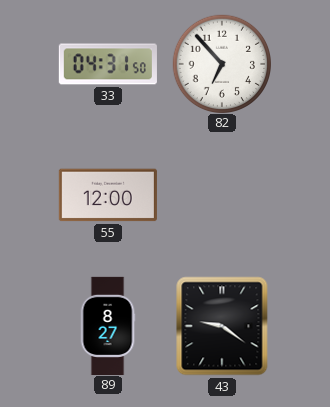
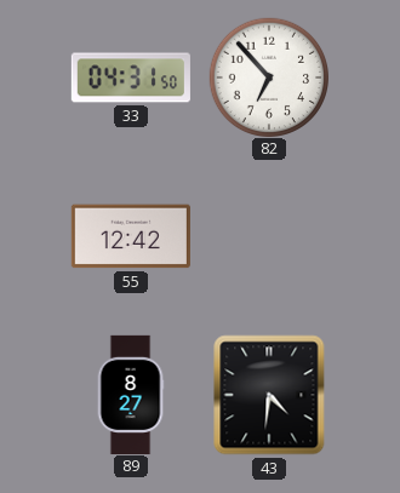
55: 12:00 -> 12:42
43: 9:21 -> 4:31
